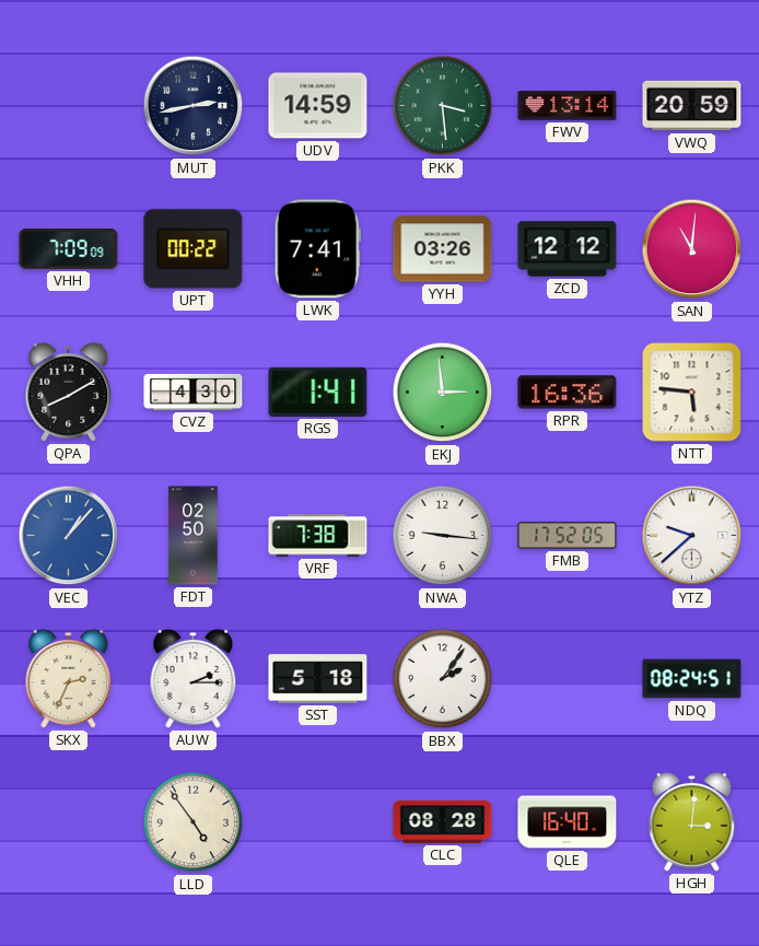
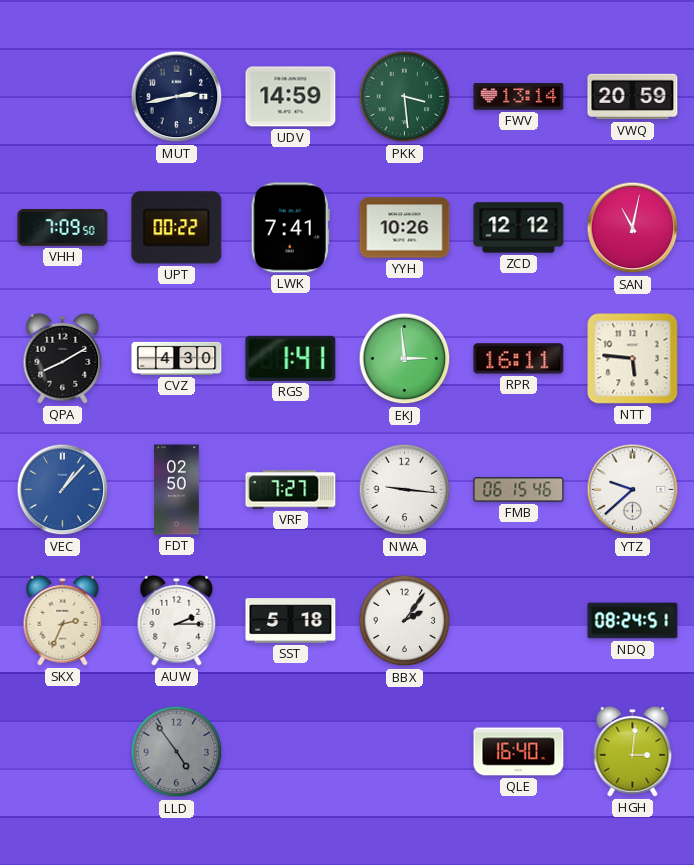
VHH: 7:09:09 -> 7:09:50
YYH: 03:26 -> 10:26
SAN: 11:01 -> 11:02
RPR: 16:36 -> 16:11
VRF: 7:38 -> 7:27
FMB: 17:52 -> 06:15
LLD dial: cream -> grey
CLC: 08:28 -> none
